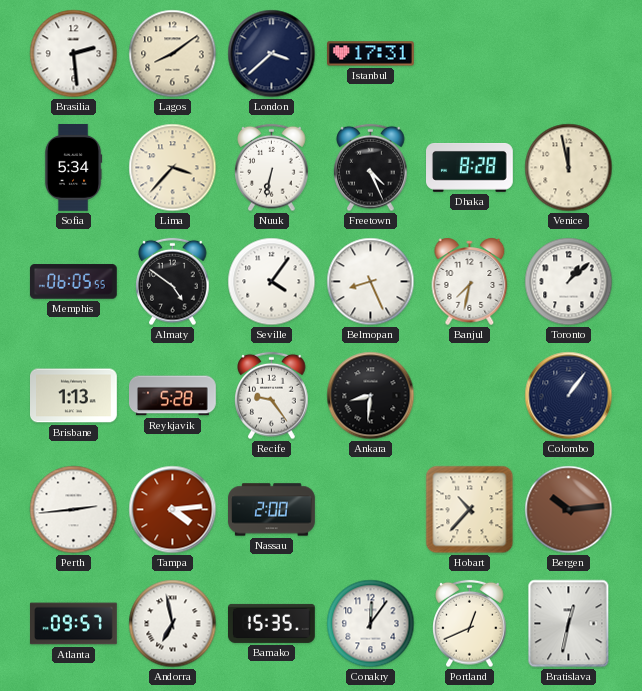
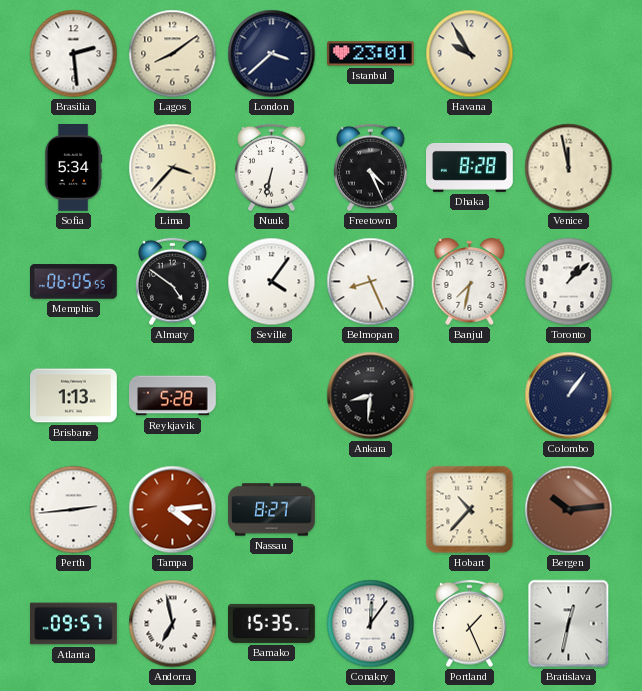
Istanbul: 17:31 -> 23:01
Havana: none -> 9:55
Recife: 9:24 -> none
Nassau: 2:00 -> 8:27
Portland: 12:41 -> 1:26
